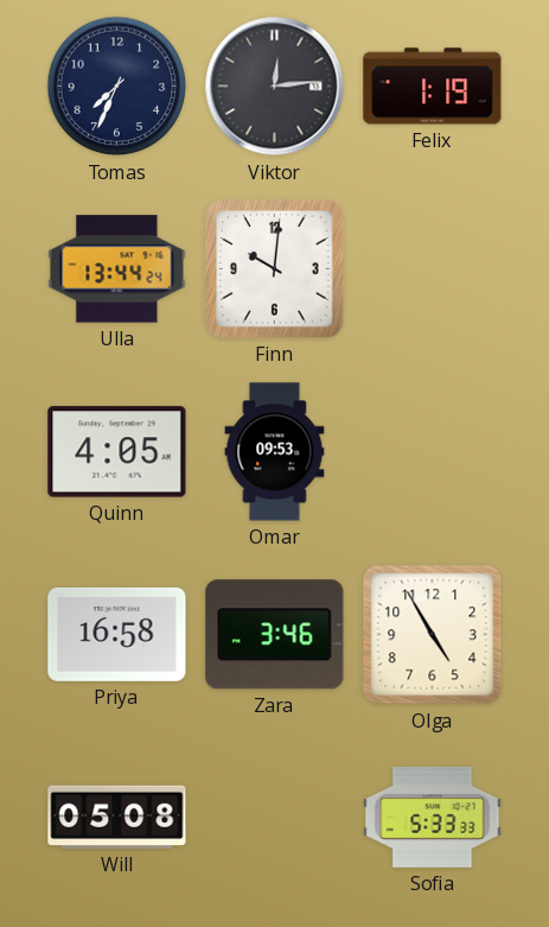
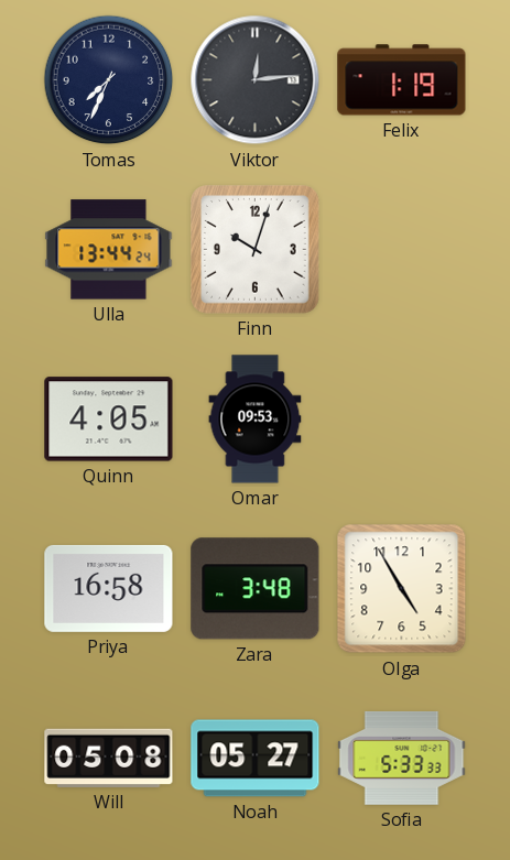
Finn: 10:01 -> 10:03
Zara: 3:46 -> 3:48
Noah: none -> 05:27
